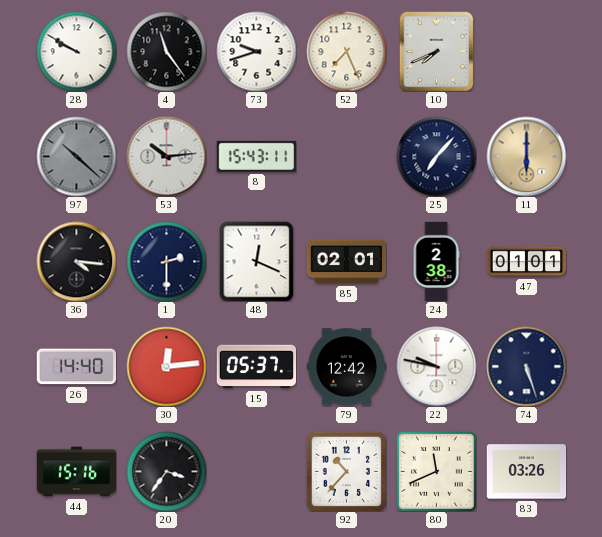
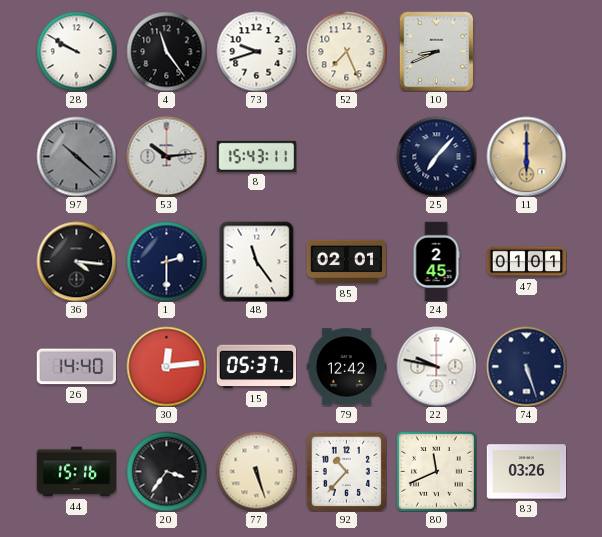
10: 7:41 -> 8:41
48: 12:19 -> 11:24
24: 2:38 -> 2:45
77: none -> 5:27
